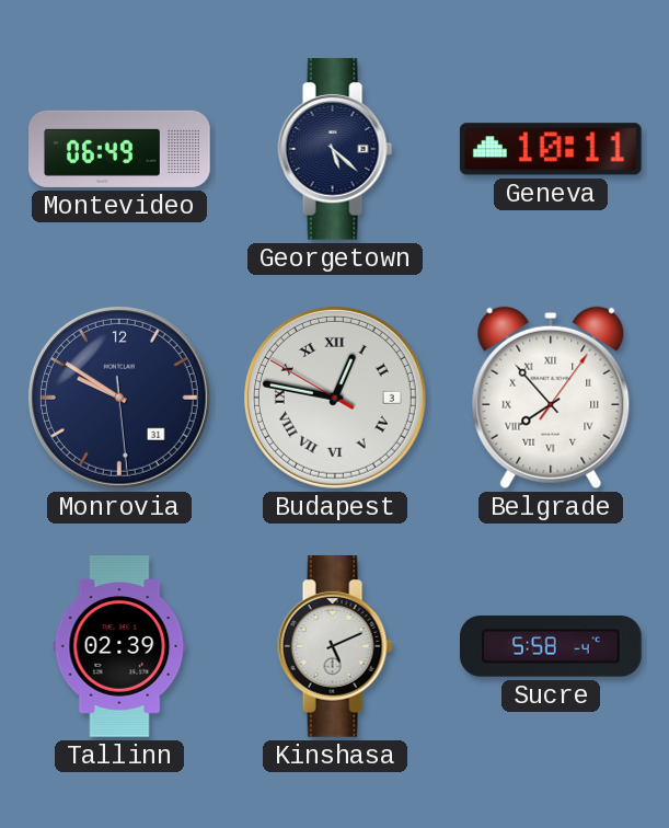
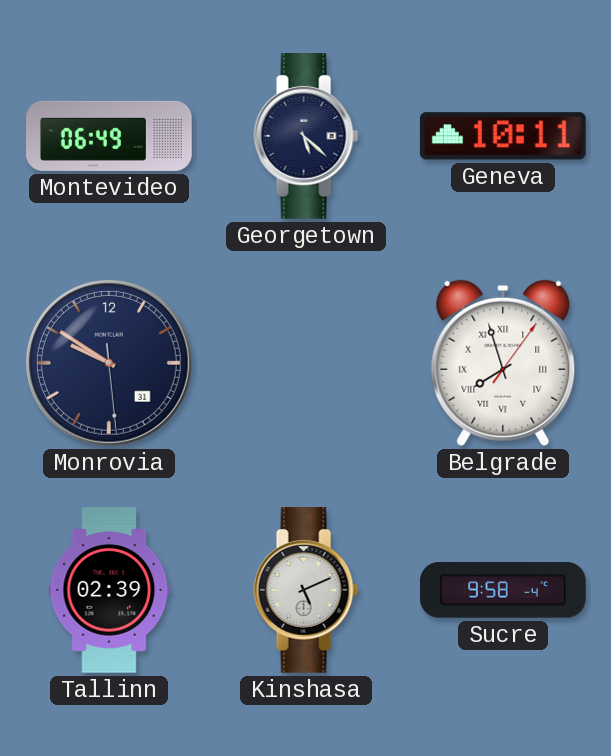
Budapest: 12:46 -> none
Belgrade: 7:53 -> 7:57
Sucre: 5:58 -> 9:58
